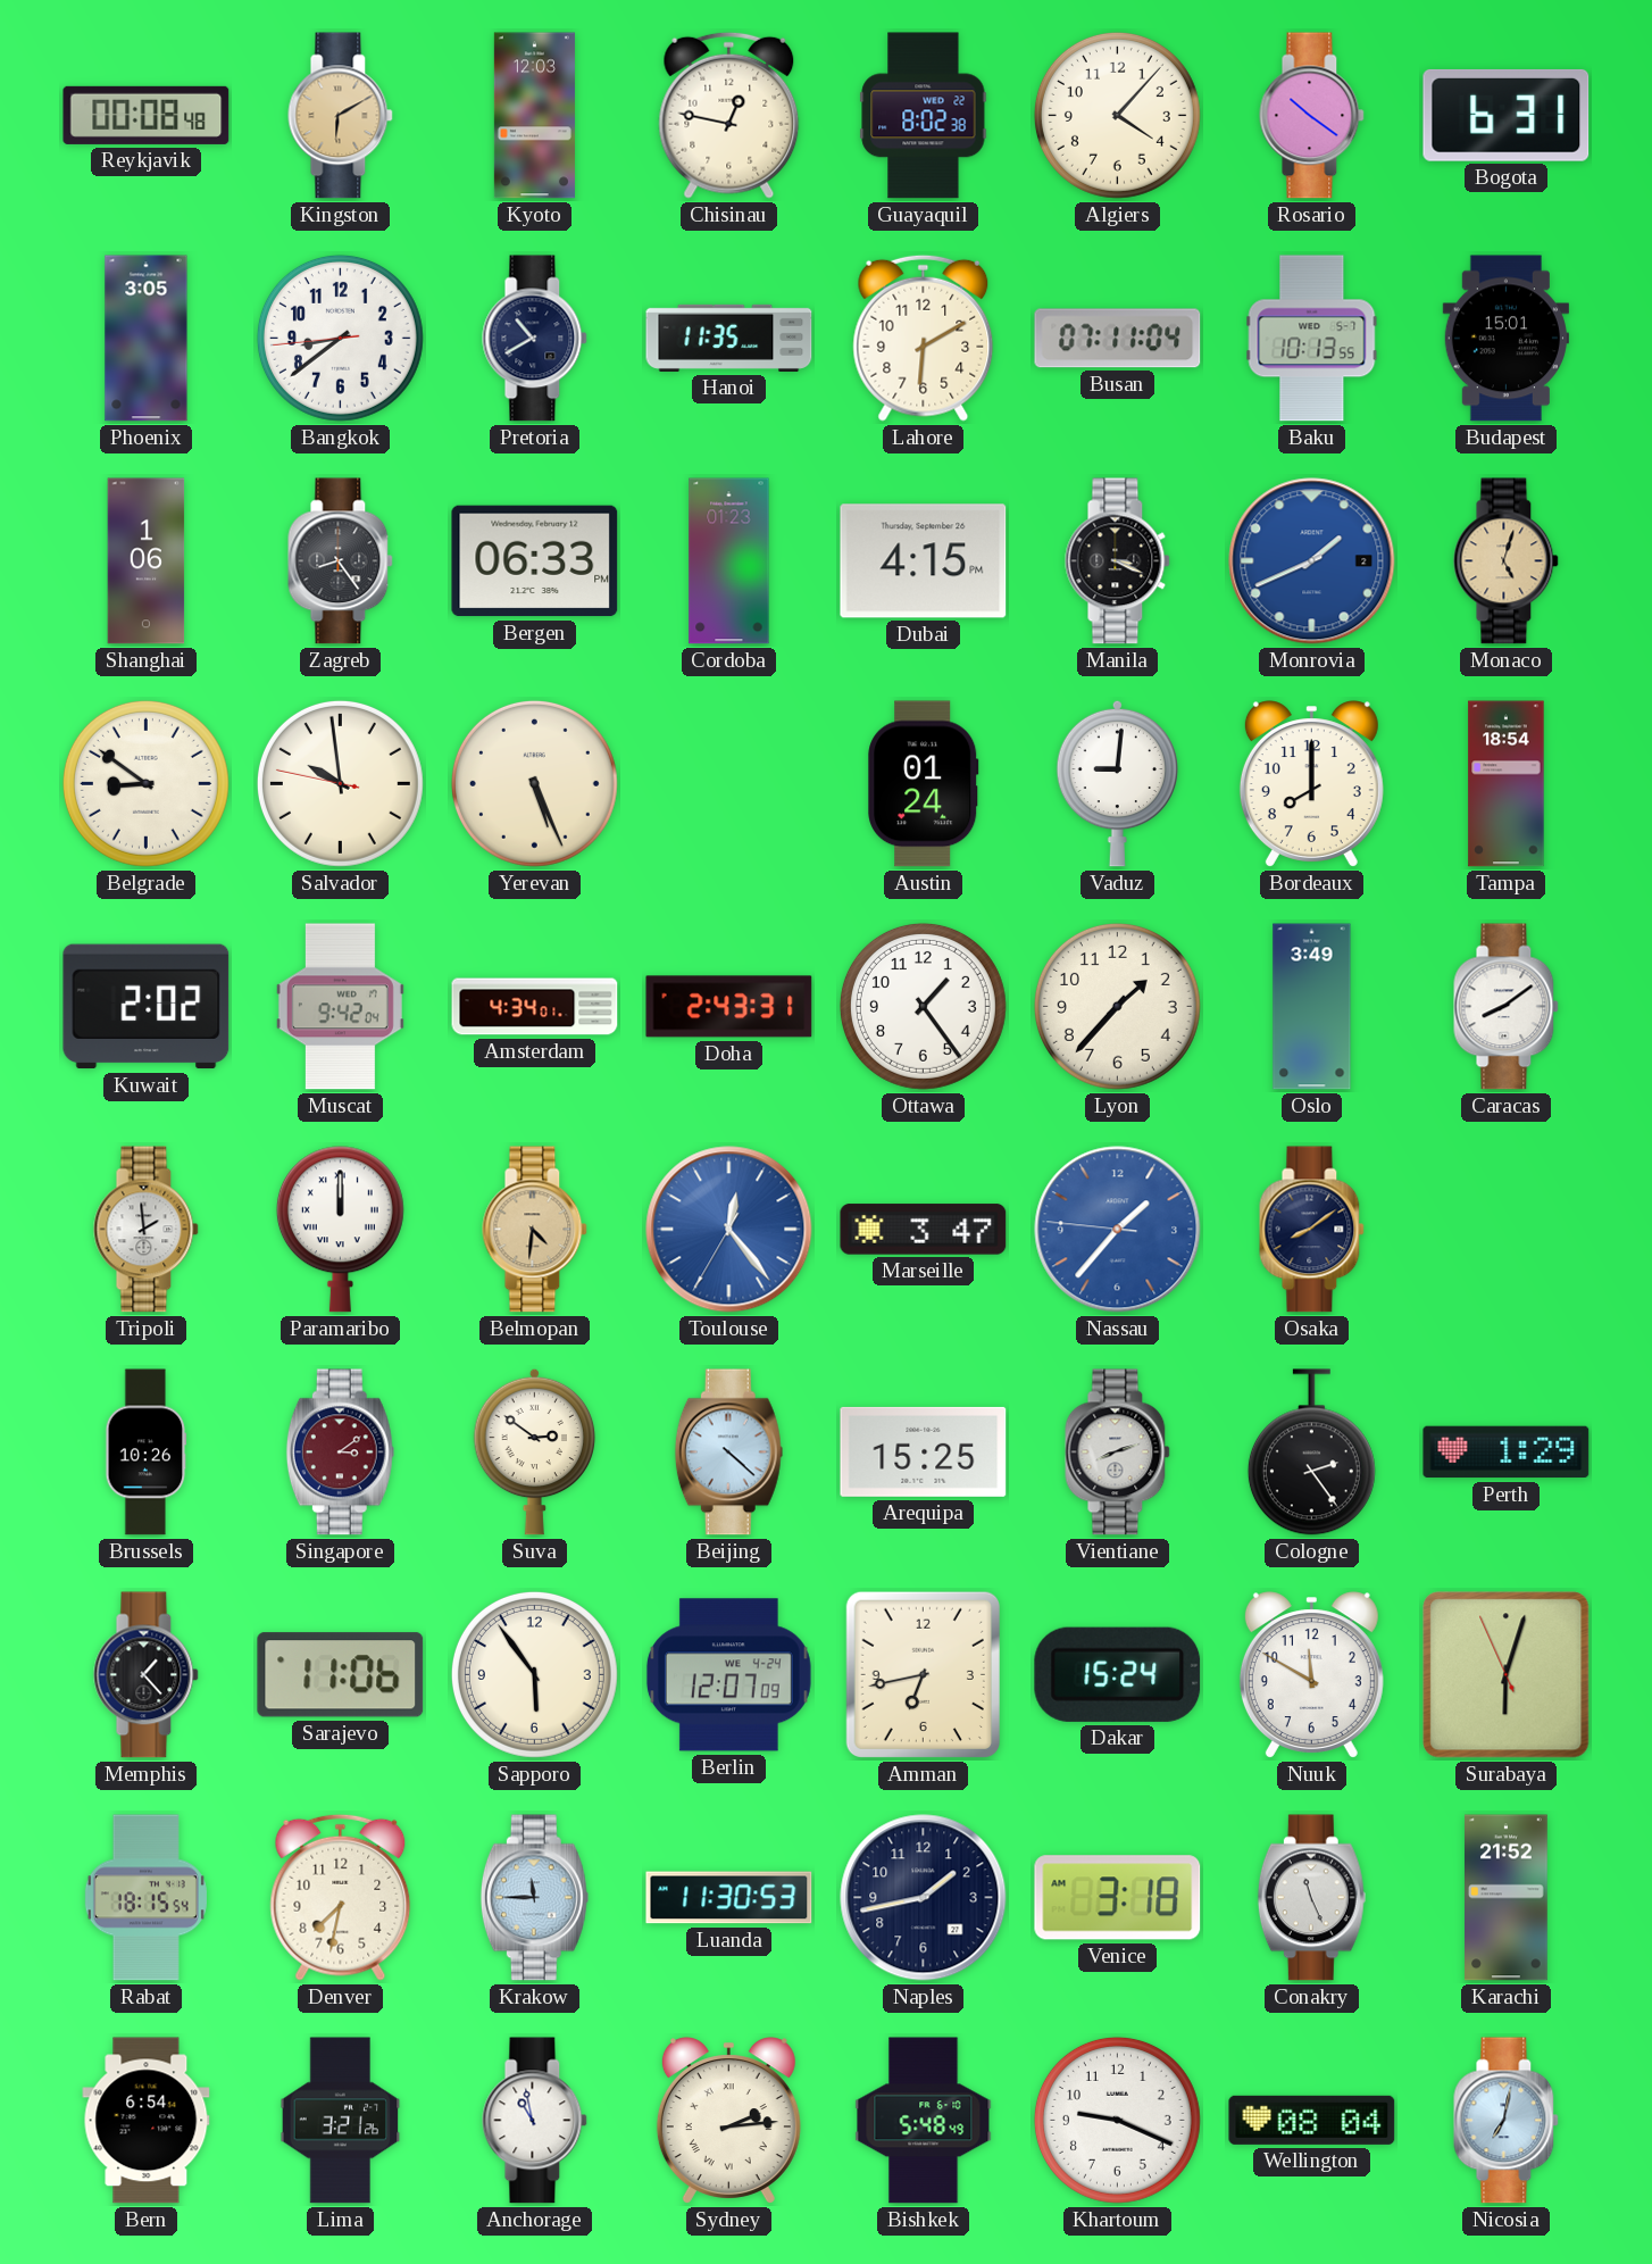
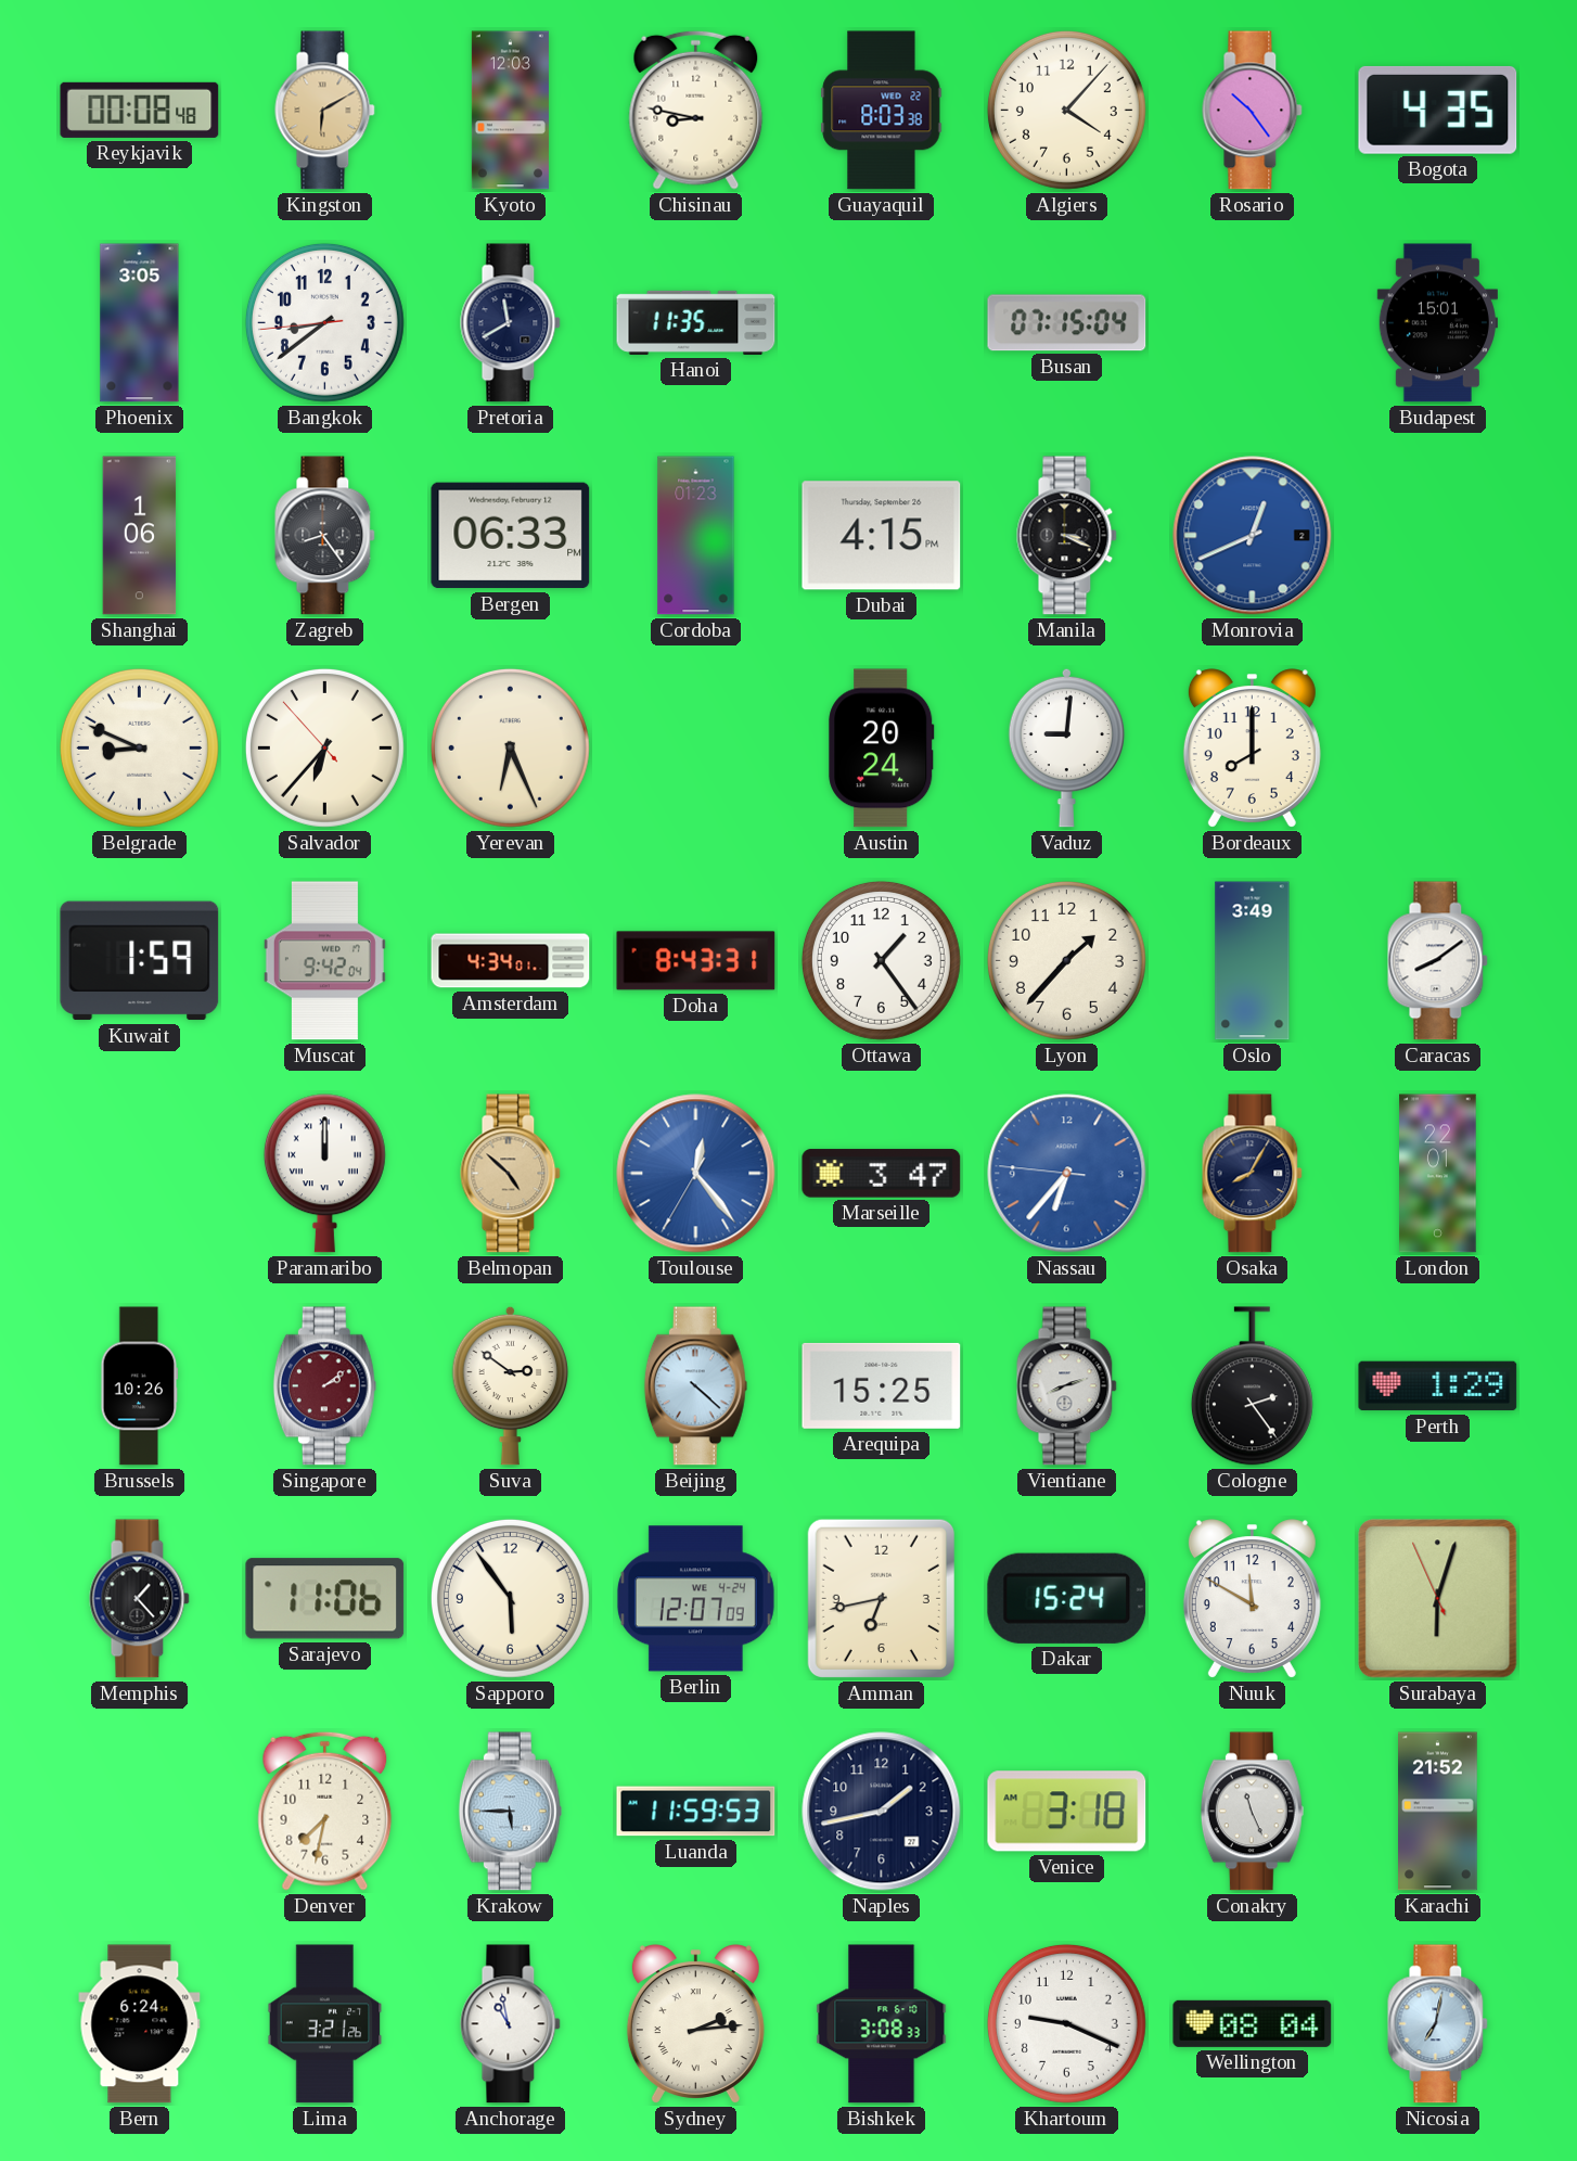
Chisinau: 12:47 -> 8:47
Guayaquil: 8:02 -> 8:03
Rosario: 10:21 -> 10:24
Bogota: 6:31 -> 4:35
Pretoria: 10:40 -> 11:40
Lahore: 6:10 -> none
Busan: 07:11 -> 07:15
Baku: 10:13 -> none
Monrovia: 1:41 -> 12:41
Monaco: 5:03 -> none
Belgrade: 8:51 -> 8:49
Salvador: 9:58 -> 6:36
Yerevan: 5:26 -> 6:26
Austin: 01:24 -> 20:24
Tampa: 18:54 -> none
Kuwait: 2:02 -> 1:59
Doha: 2:43 -> 8:43
Tripoli: 1:59 -> none
Belmopan: 4:31 -> 4:52
Nassau: 1:36 -> 6:36
Osaka: 8:09 -> 8:05
London: none -> 22:01
Singapore: 3:09 -> 2:09
Rabat: 18:15 -> none
Krakow: 11:45 -> 5:45
Luanda: 11:30 -> 11:59
Bern: 6:54 -> 6:24
Bishkek: 5:48 -> 3:08
